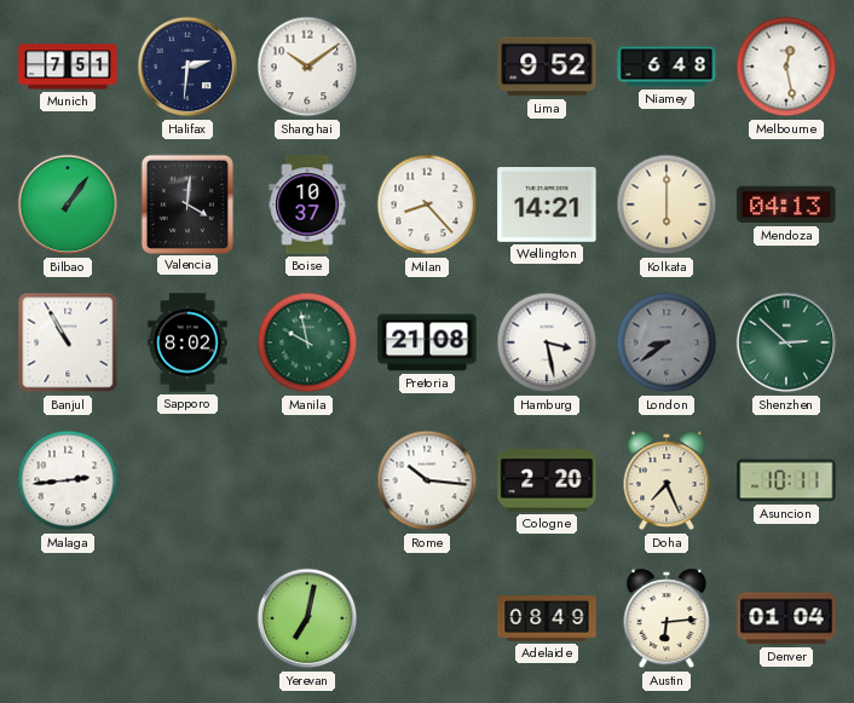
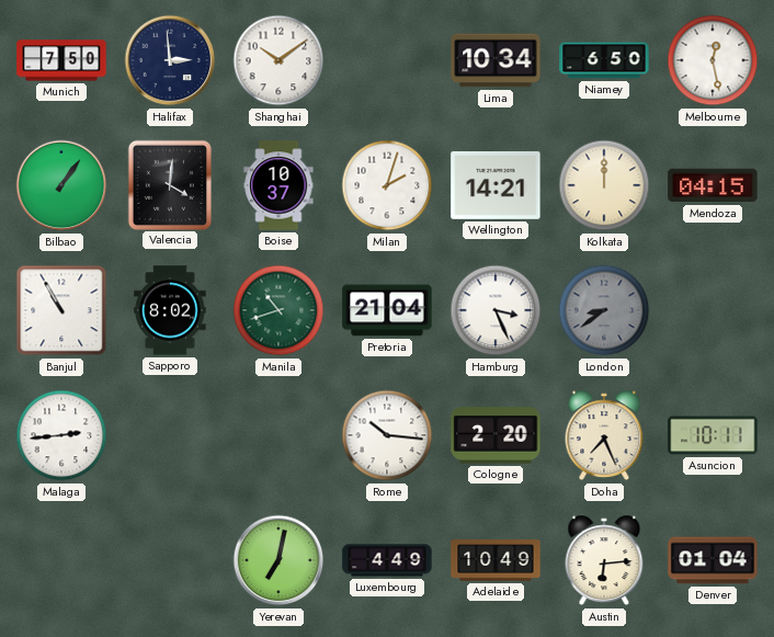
Munich: 7:51 -> 7:50
Halifax: 2:31 -> 2:59
Lima: 9:52 -> 10:34
Niamey: 6:48 -> 6:50
Milan: 8:23 -> 2:03
Kolkata: 6:00 -> 12:00
Mendoza: 04:13 -> 04:15
Manila: 9:58 -> 10:42
Pretoria: 21:08 -> 21:04
Hamburg: 3:28 -> 3:26
Shenzhen: 2:52 -> none
Luxembourg: none -> 4:49
Adelaide: 08:49 -> 10:49
